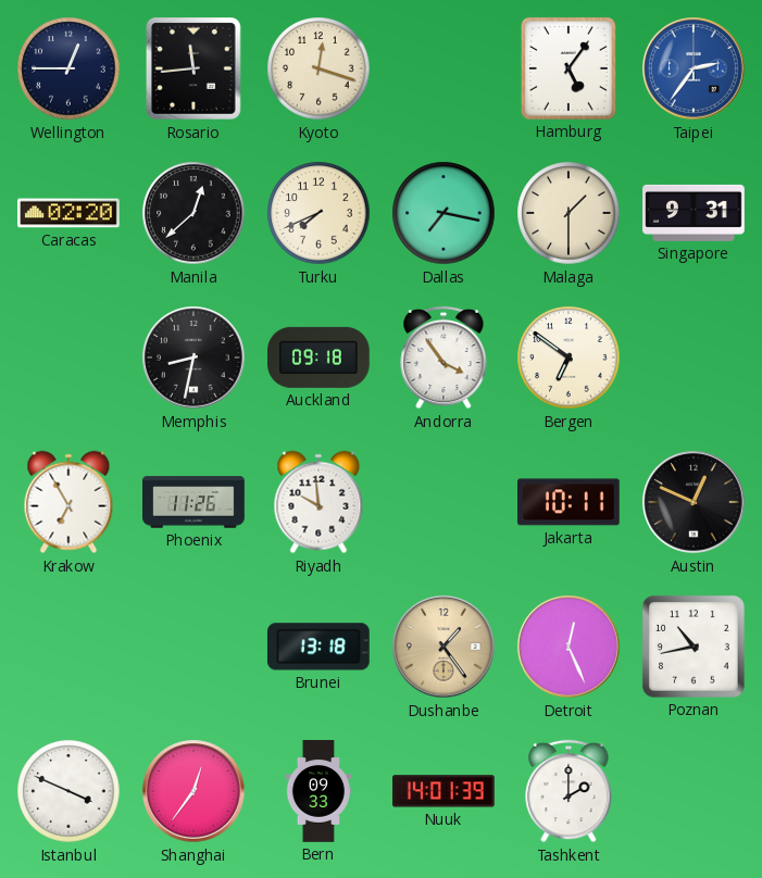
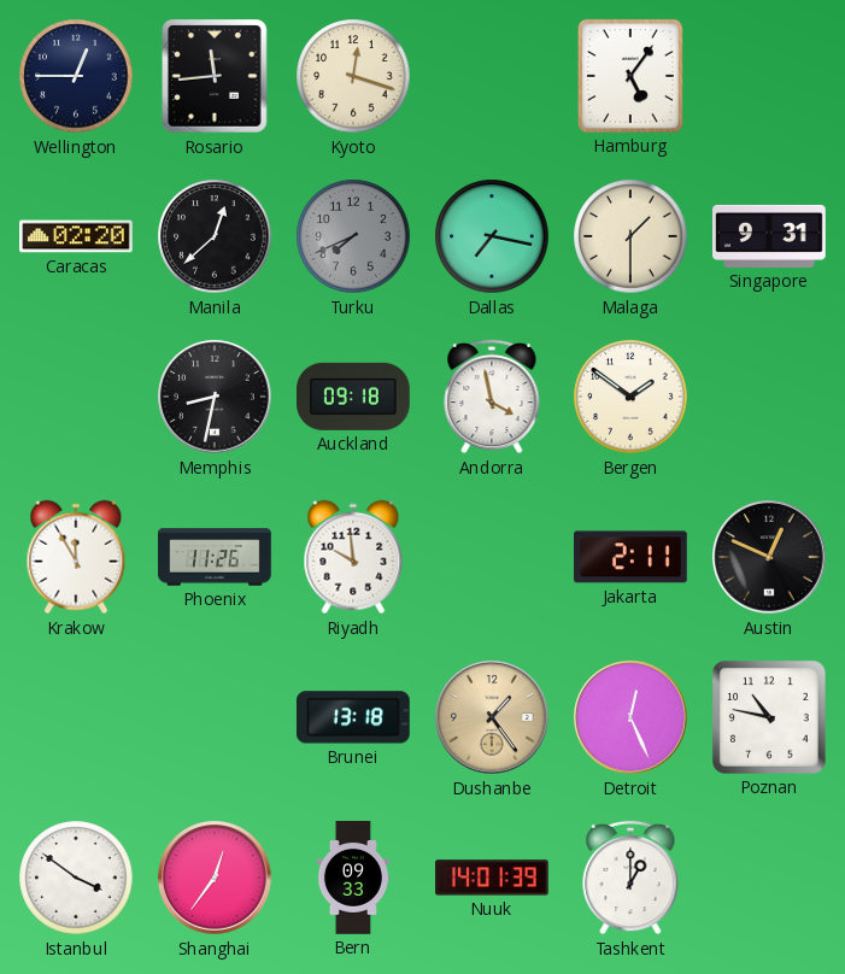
Taipei: 2:36 -> none
Turku dial: cream -> grey
Andorra: 3:54 -> 3:58
Bergen: 6:51 -> 1:51
Krakow: 6:55 -> 11:55
Jakarta: 10:11 -> 2:11
Poznan: 10:43 -> 10:47
Istanbul: 3:49 -> 3:51
Tashkent: 2:00 -> 1:00
